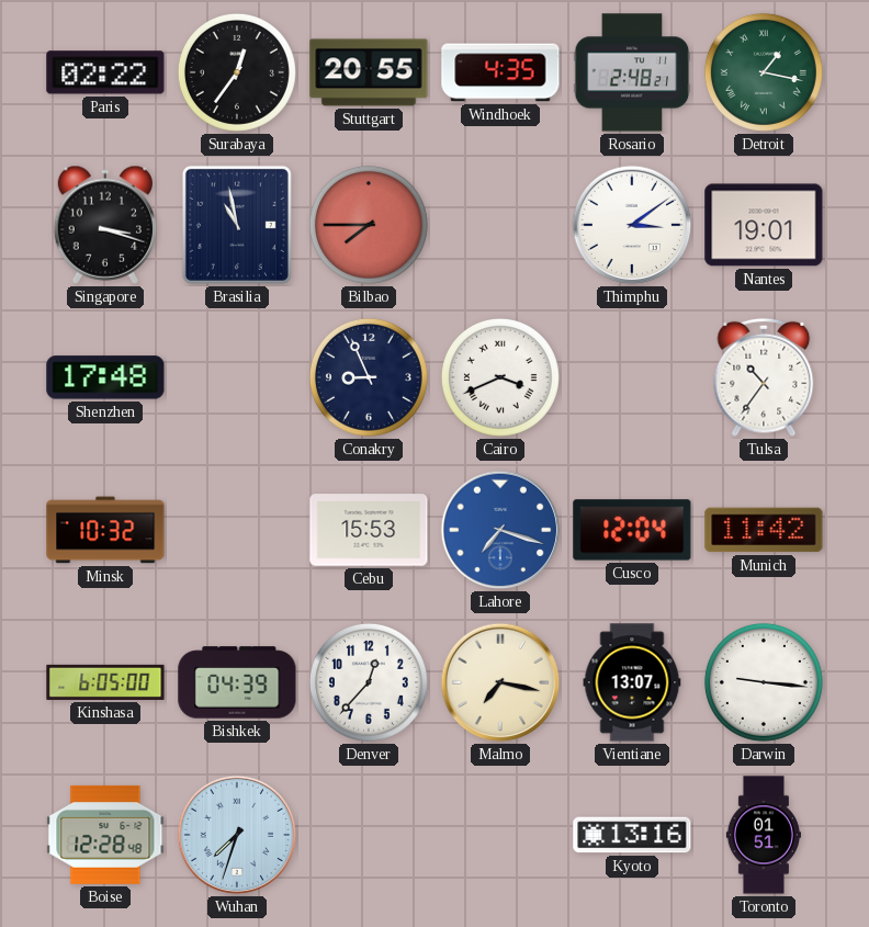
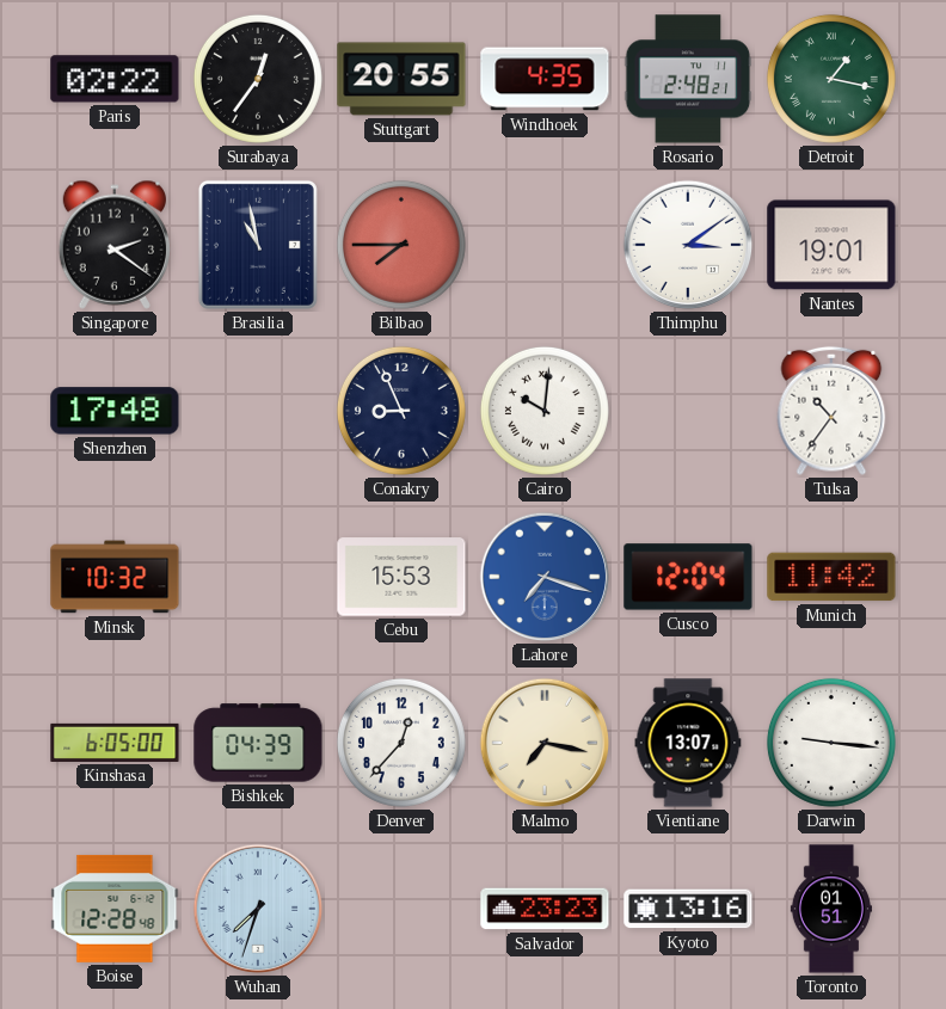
Singapore: 3:18 -> 2:21
Cairo: 3:41 -> 10:01
Salvador: none -> 23:23
